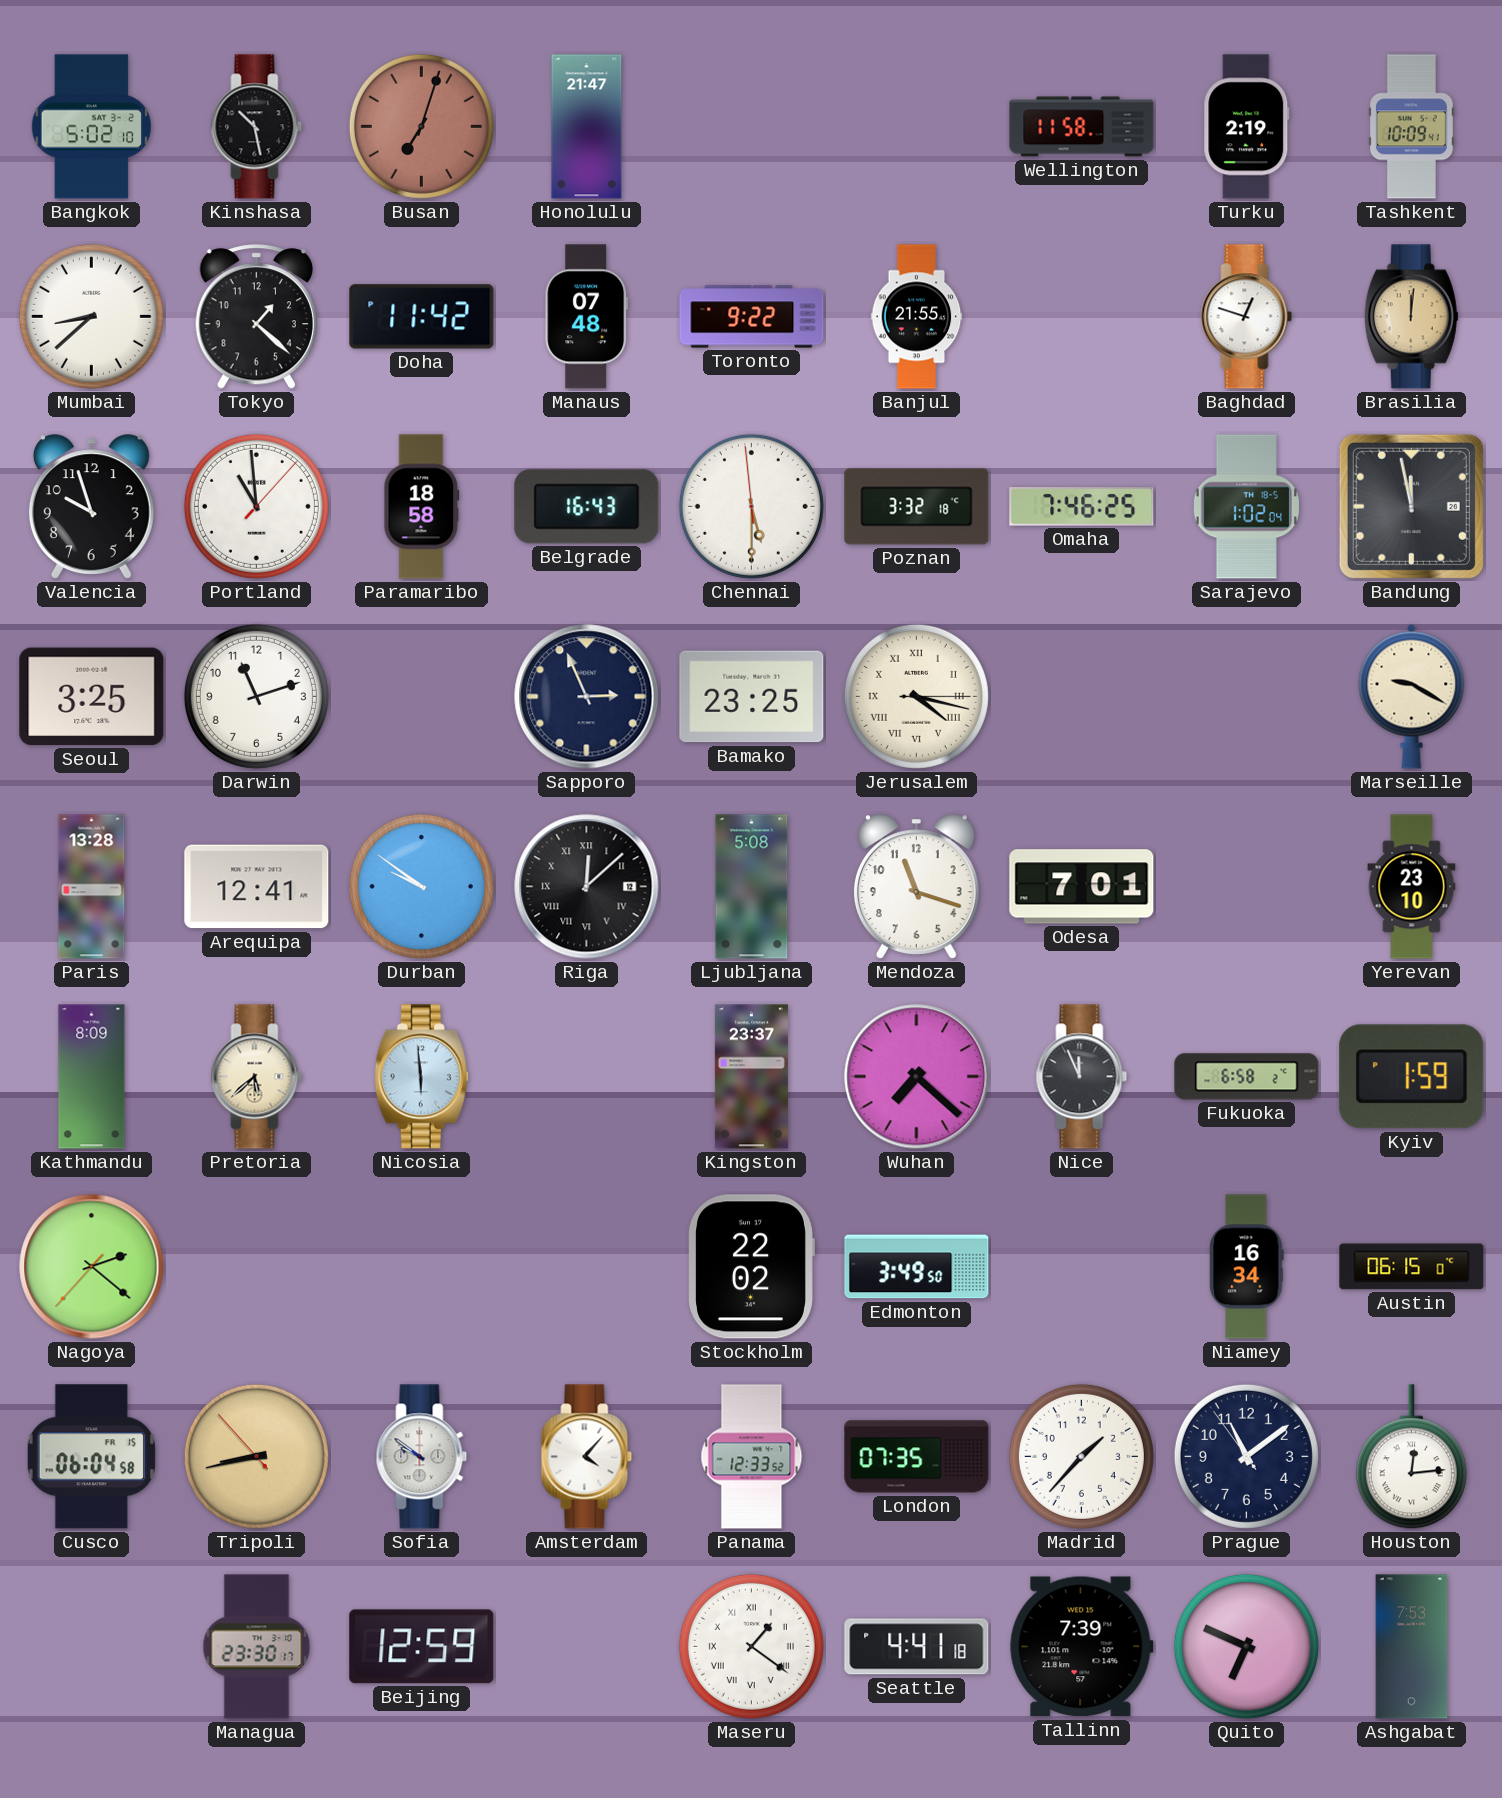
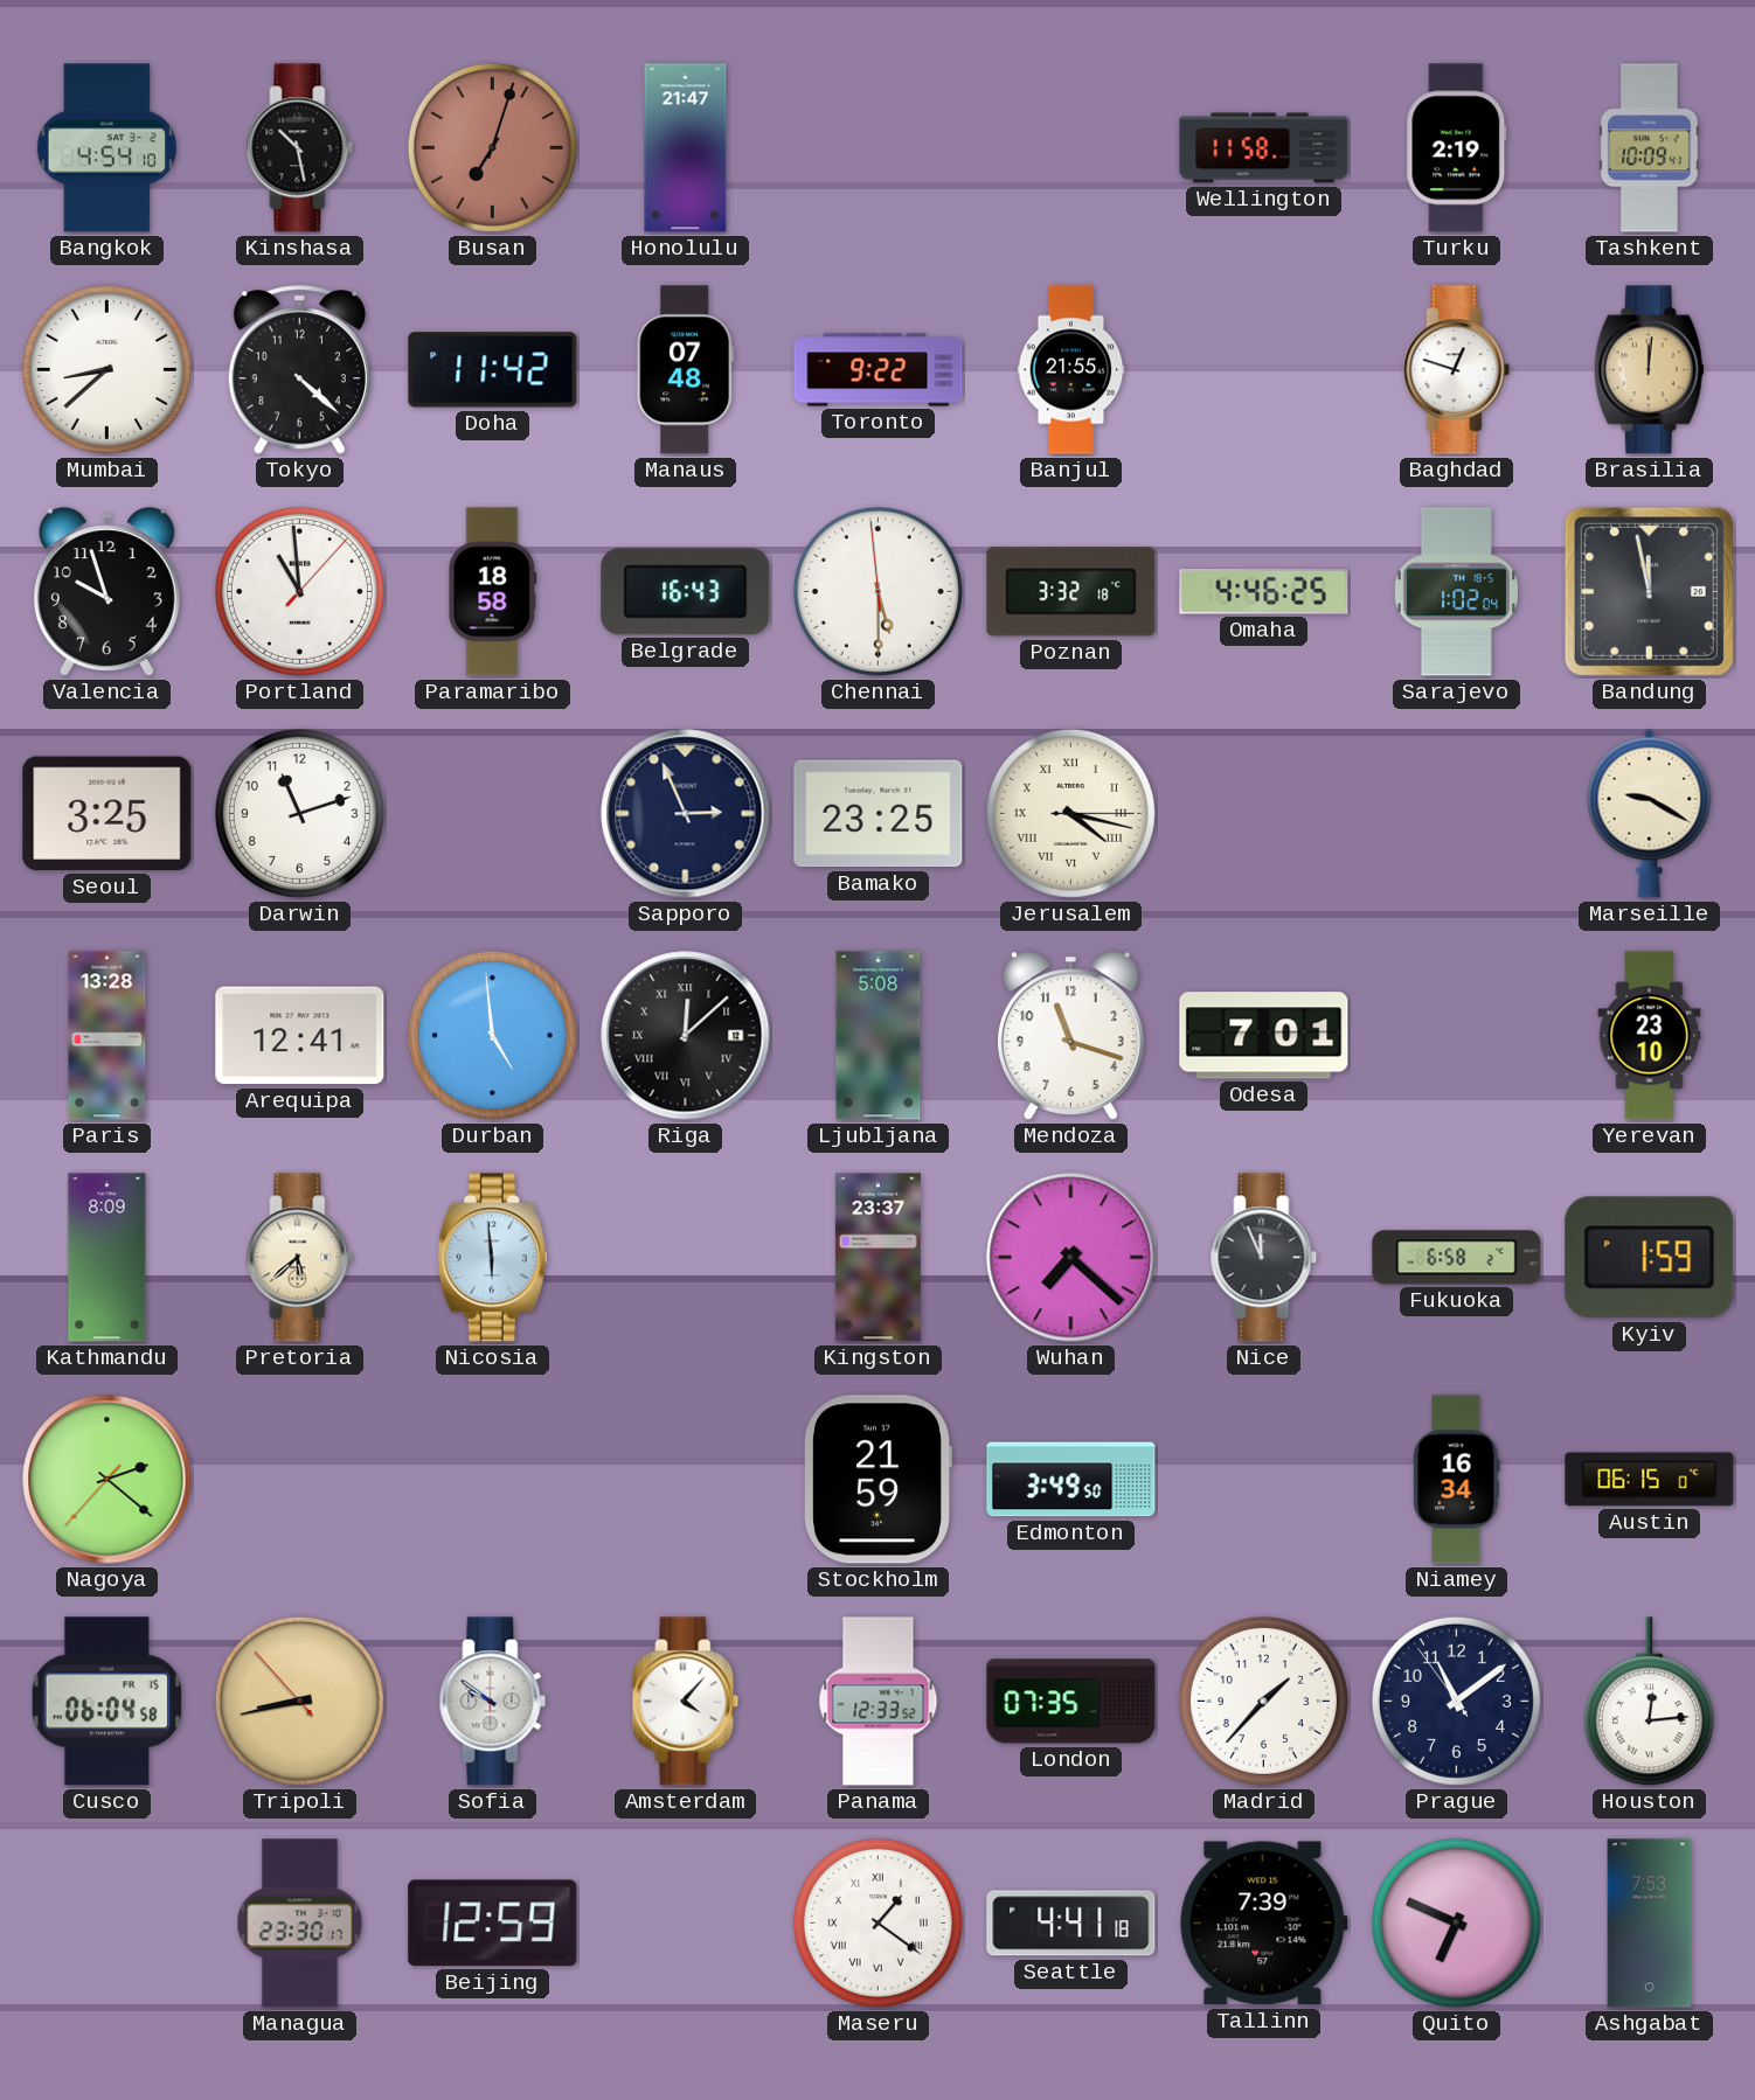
Bangkok: 5:02 -> 4:54
Tokyo: 1:22 -> 4:22
Omaha: 7:46 -> 4:46
Durban: 9:51 -> 4:59
Stockholm: 22:02 -> 21:59
